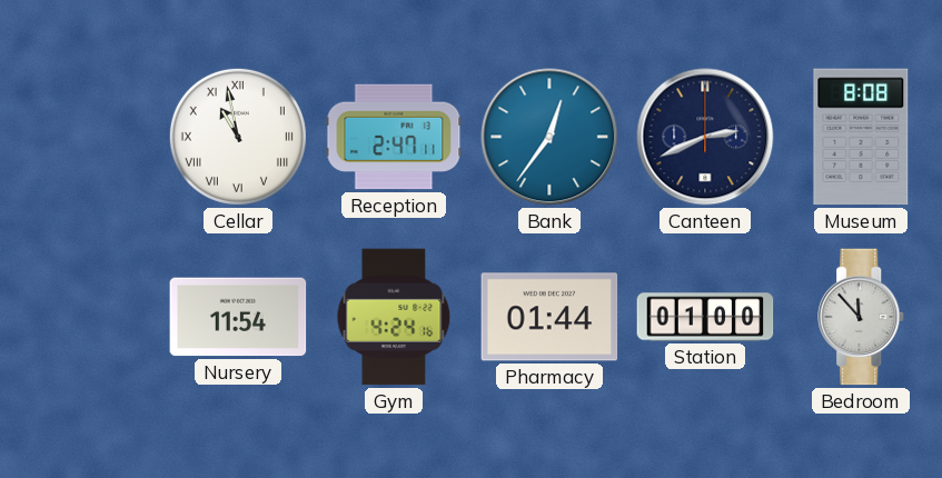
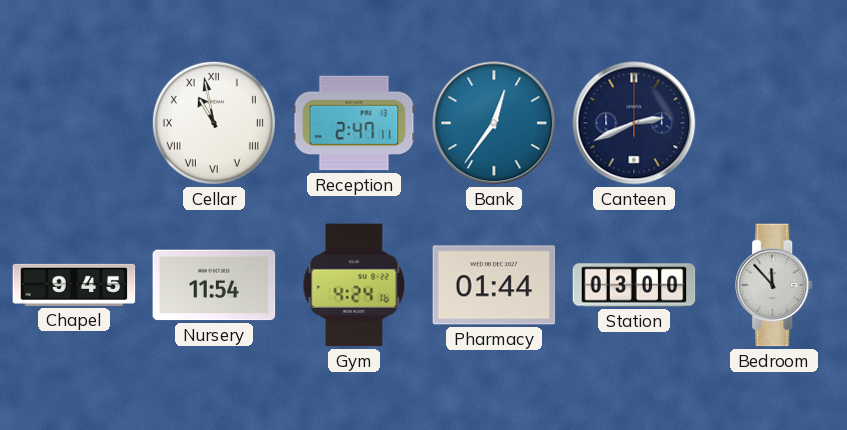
Museum: 8:08 -> none
Chapel: none -> 9:45
Station: 01:00 -> 03:00
